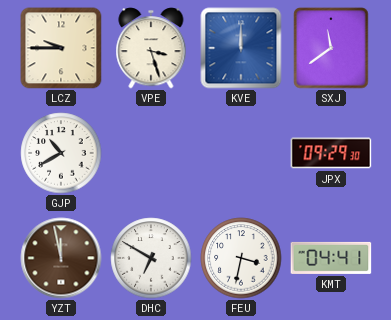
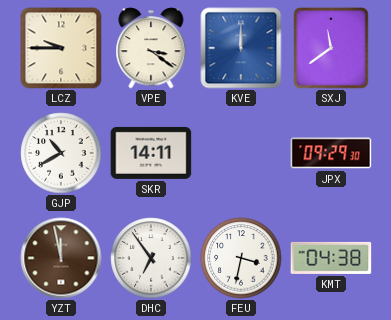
VPE: 3:27 -> 3:21
SKR: none -> 14:11
DHC: 6:50 -> 6:54
KMT: 04:41 -> 04:38
